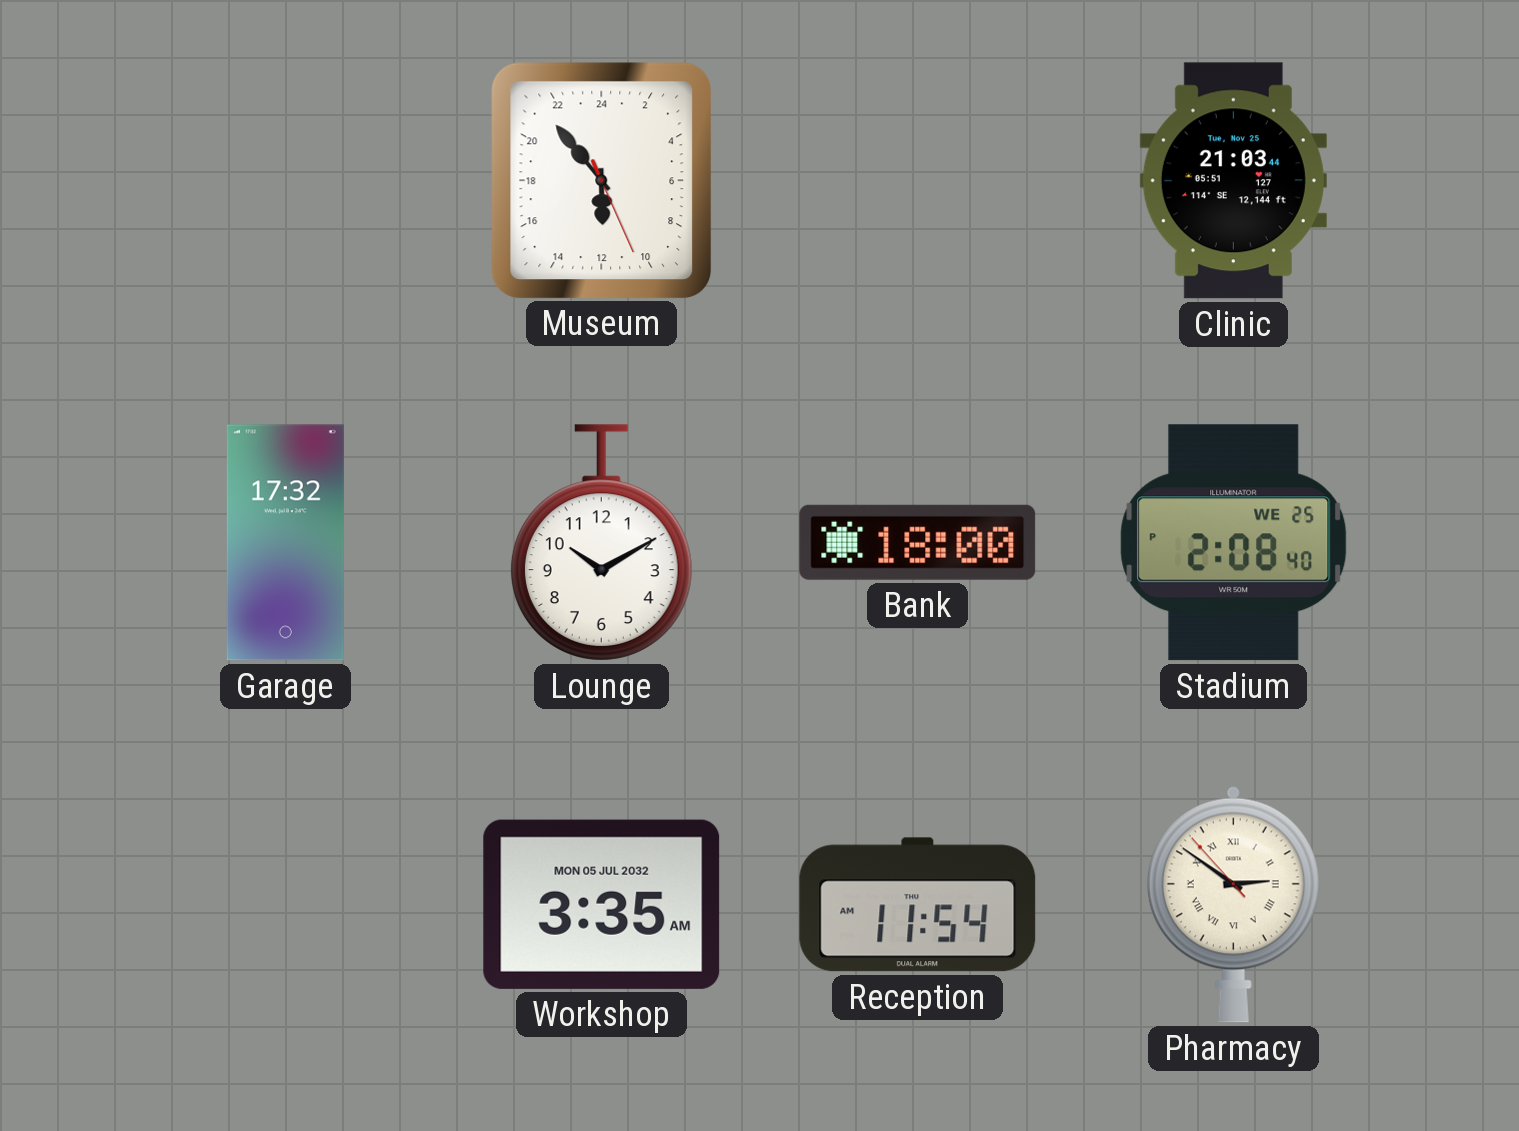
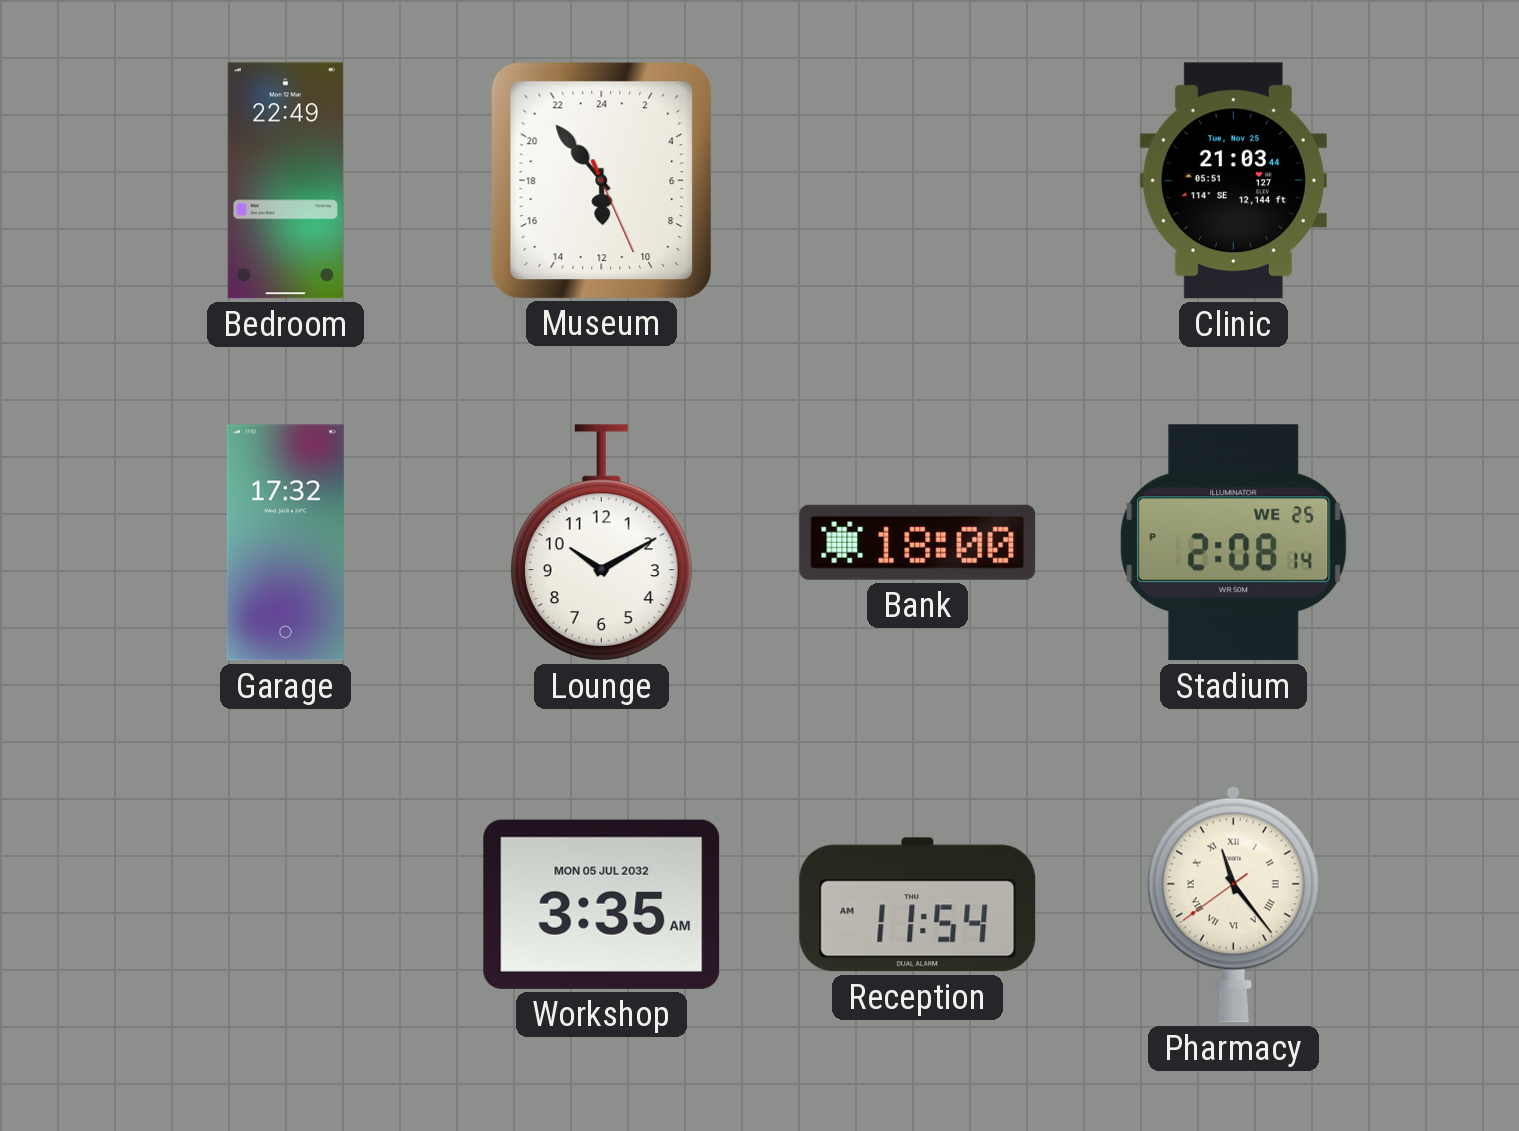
Bedroom: none -> 22:49
Stadium: 2:08:40 PM -> 2:08:14 PM
Pharmacy: 2:50 -> 11:23
